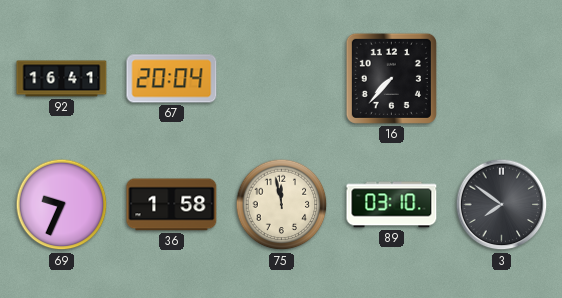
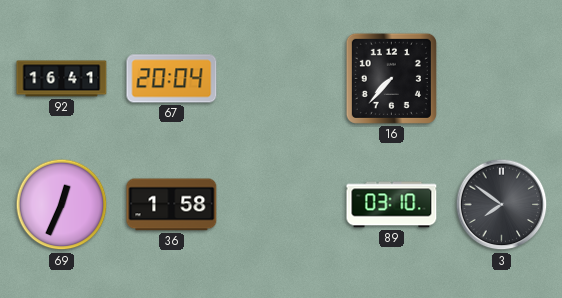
69: 9:34 -> 12:34
75: 11:58 -> none
